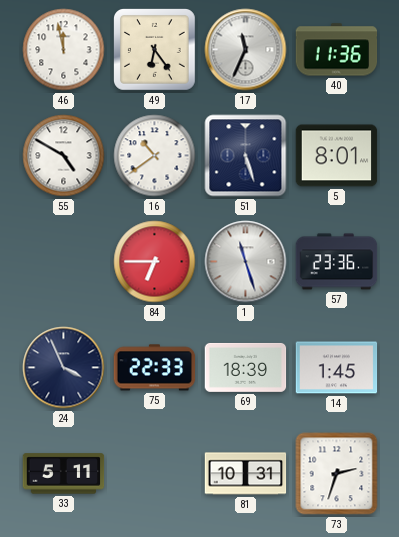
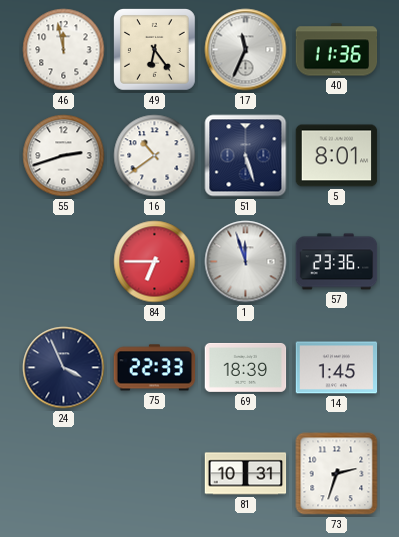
55: 4:50 -> 2:42
1: 11:27 -> 11:57
33: 5:11 -> none
